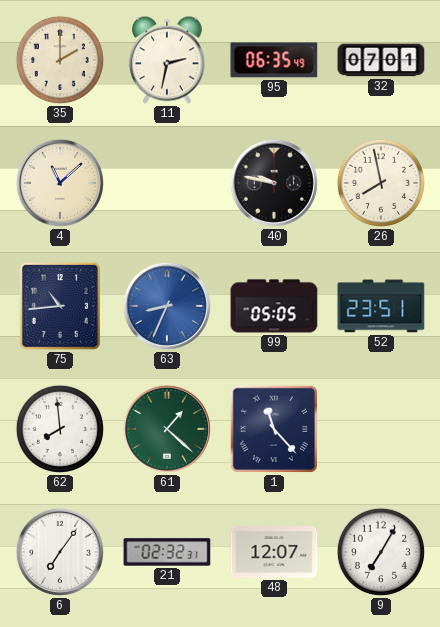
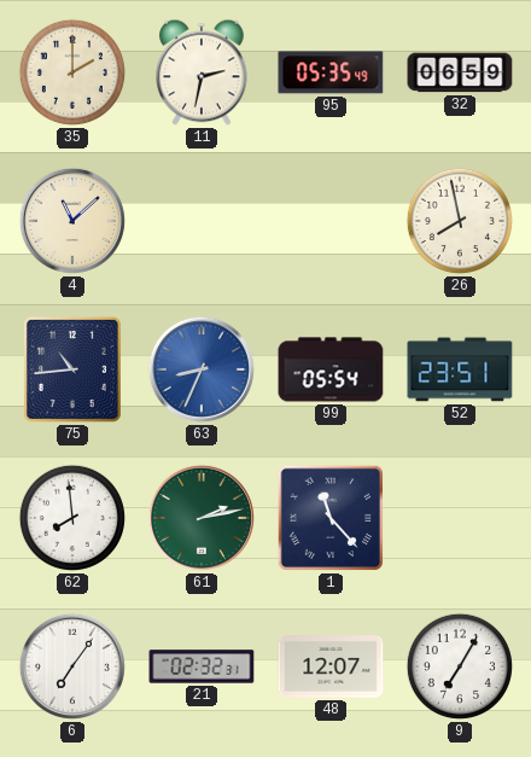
95: 06:35 -> 05:35
32: 07:01 -> 06:59
40: 9:47 -> none
99: 05:05 -> 05:54
61: 1:22 -> 2:13
